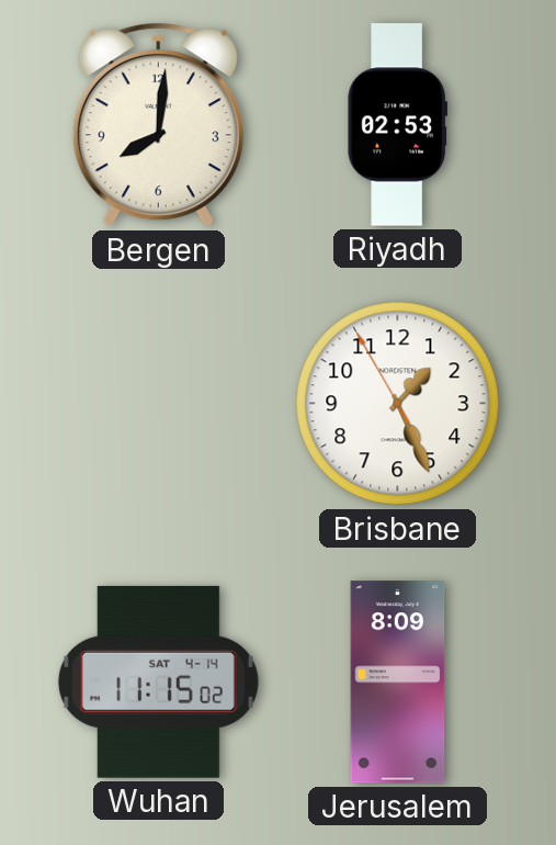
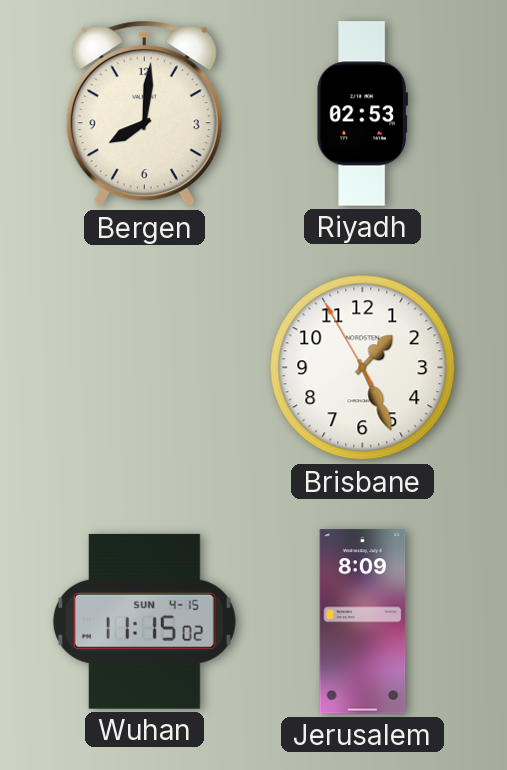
Wuhan date: SAT 4-14 -> SUN 4-15
